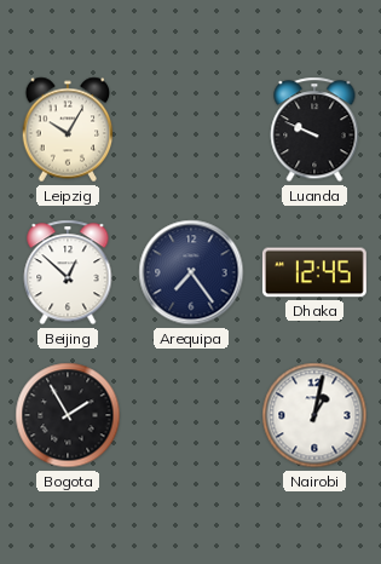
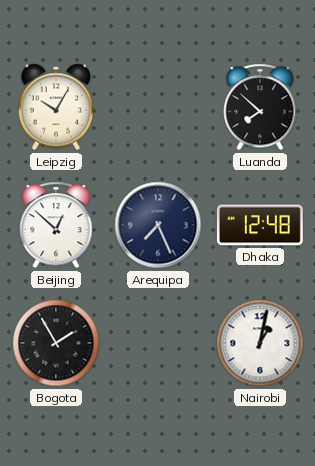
Luanda: 9:49 -> 7:52
Arequipa: 7:24 -> 7:26
Dhaka: 12:45 -> 12:48
